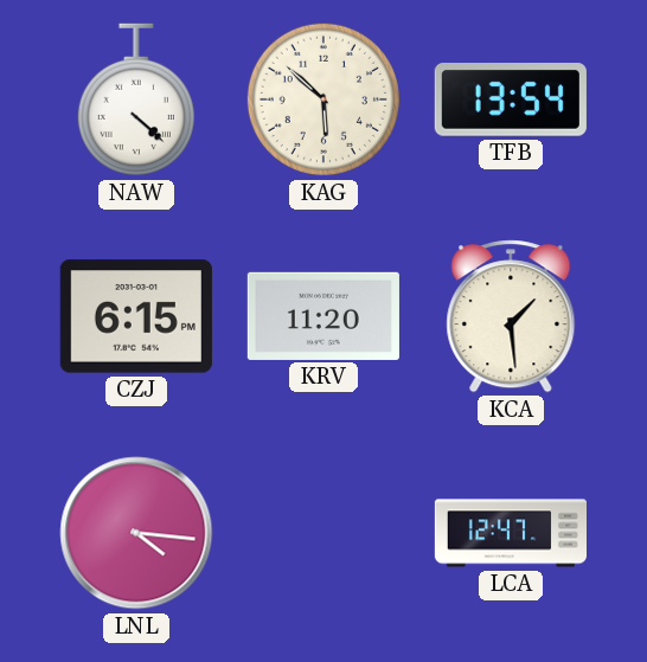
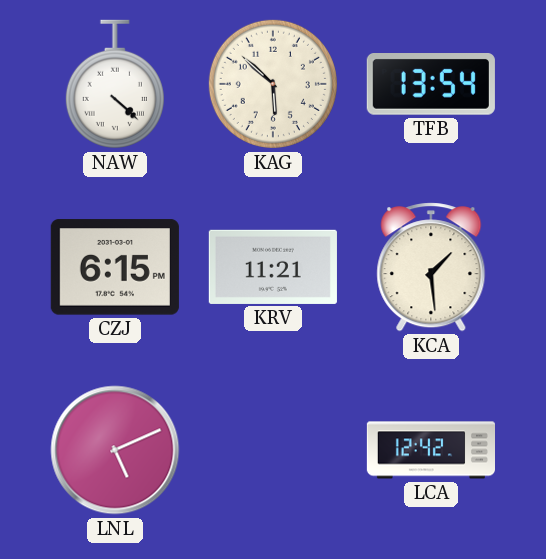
KRV: 11:20 -> 11:21
LNL: 4:16 -> 5:11
LCA: 12:47 -> 12:42
